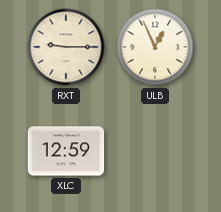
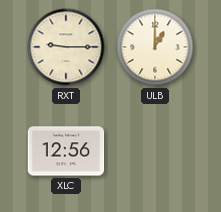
ULB: 12:56 -> 1:00
XLC: 12:59 -> 12:56
